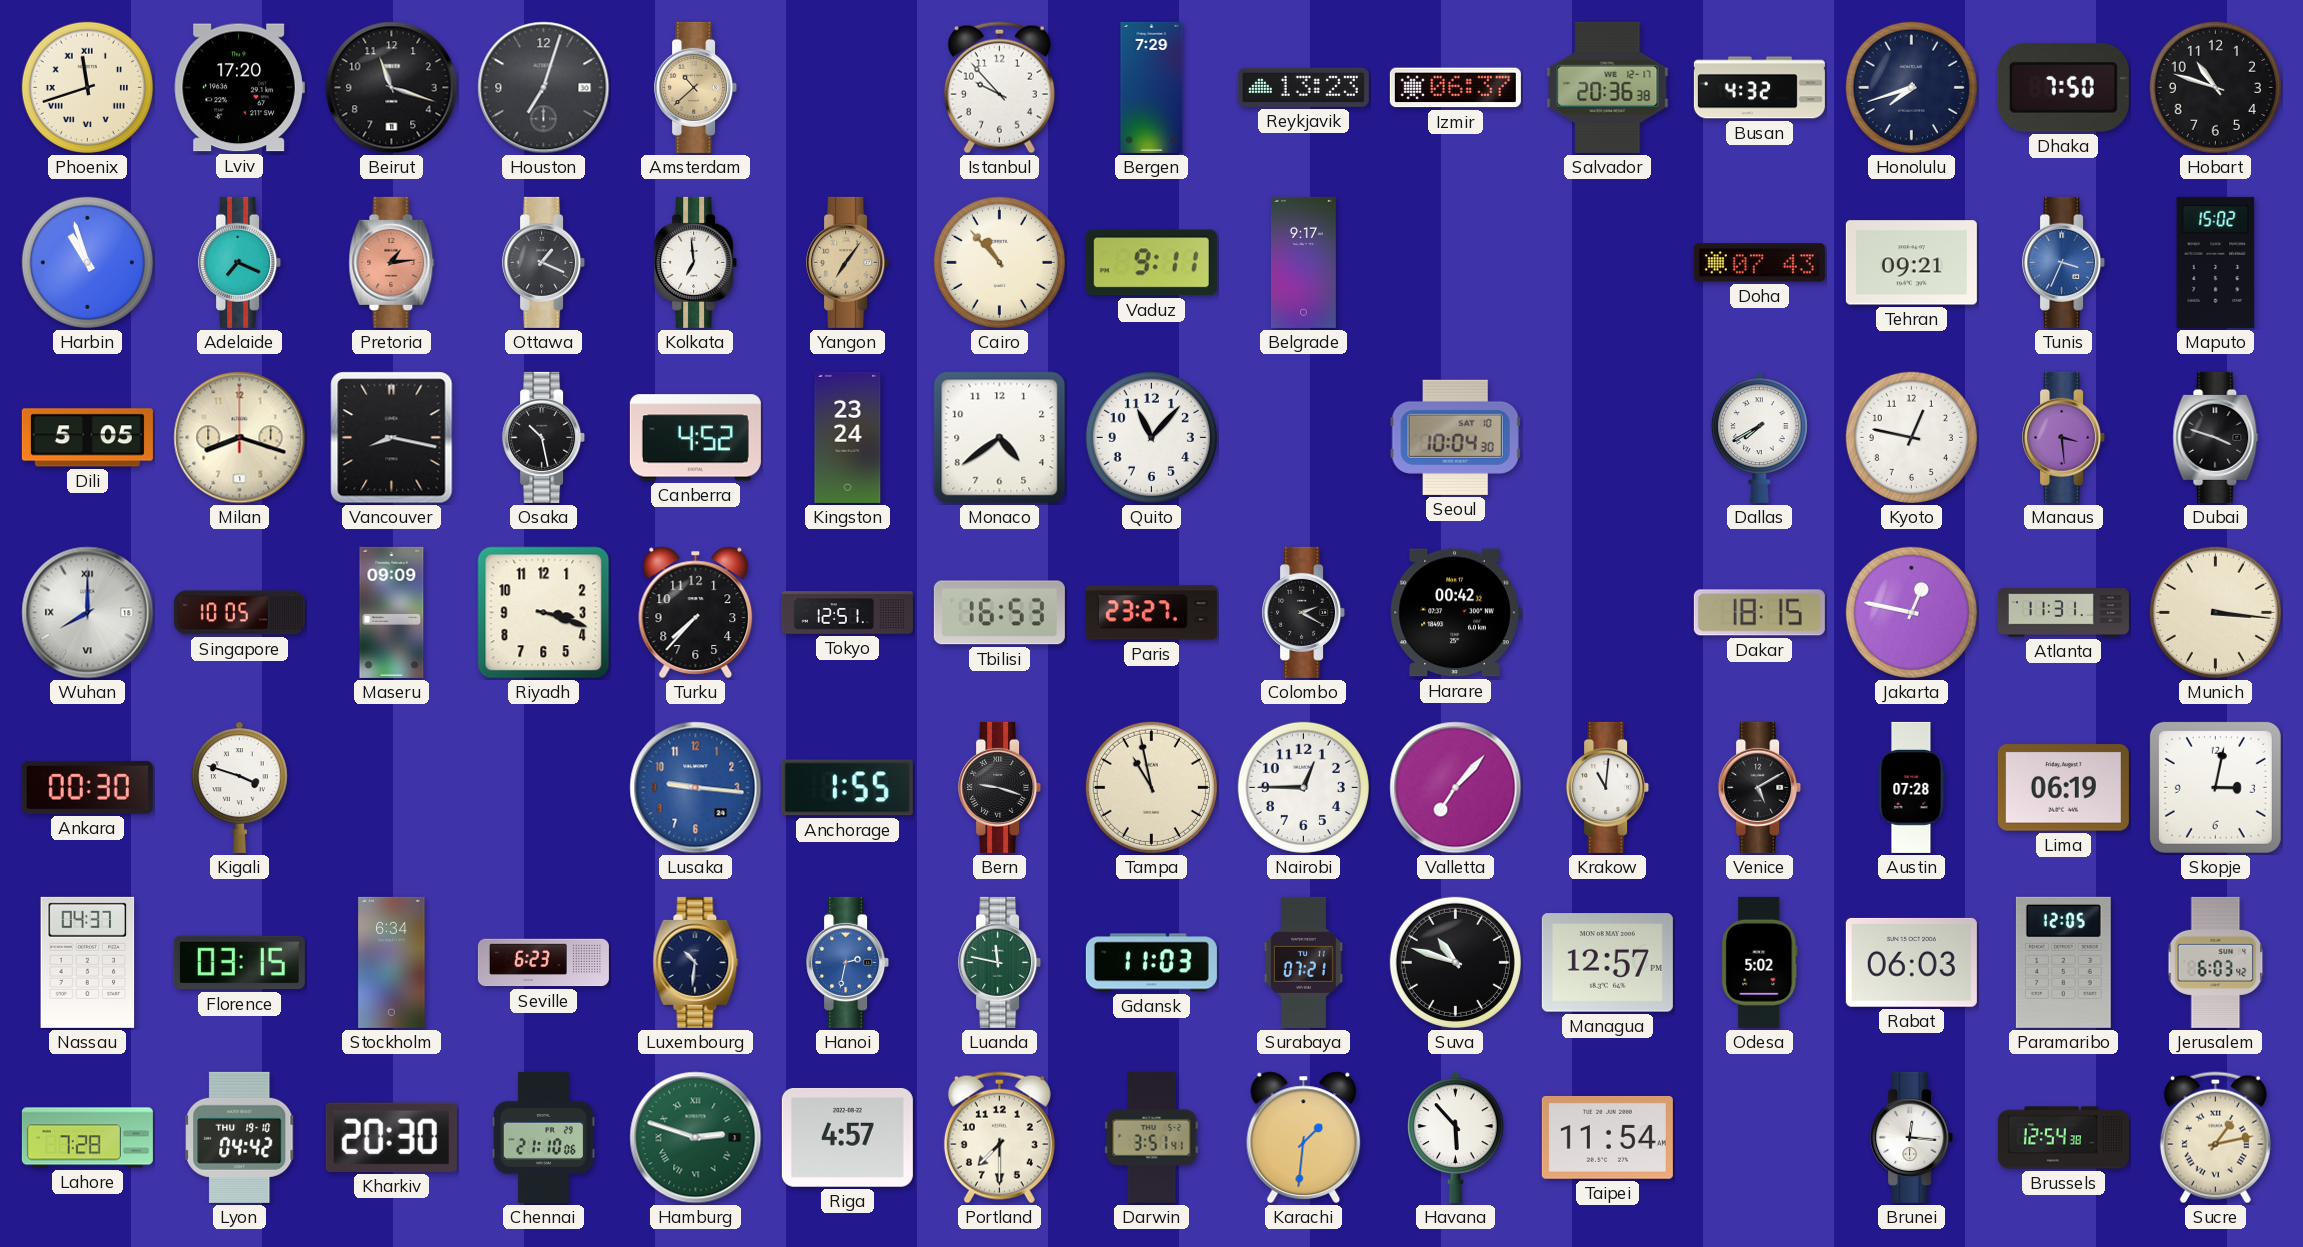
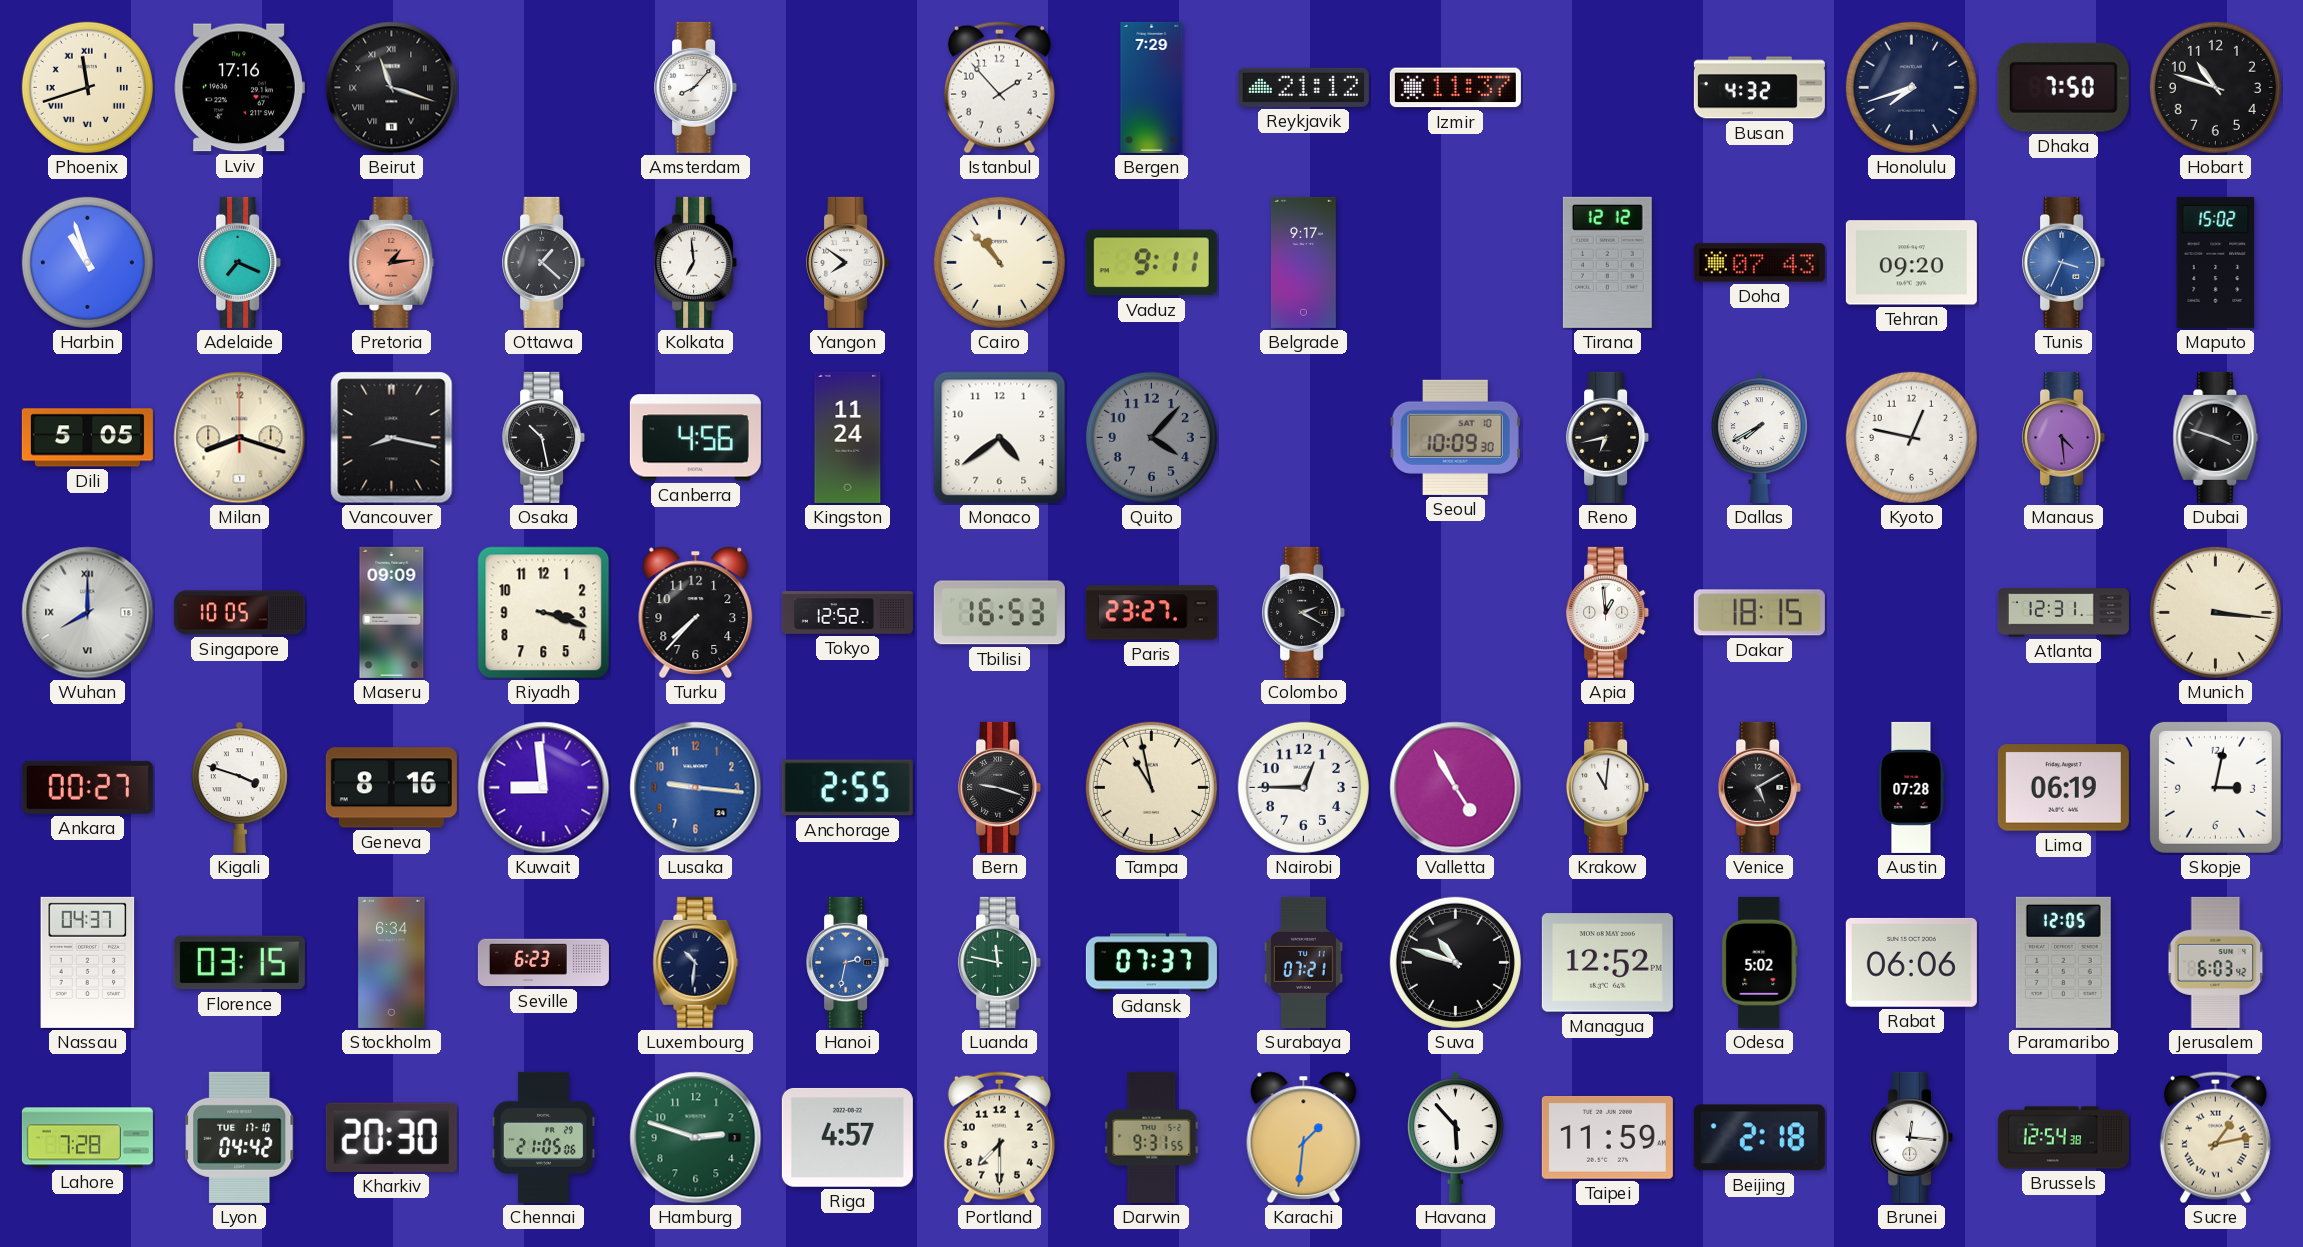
Lviv: 17:20 -> 17:16
Beirut numerals: Arabic -> Roman
Houston: 7:03 -> none
Amsterdam: 10:38 -> 8:07
Amsterdam dial: champagne -> white
Istanbul: 9:53 -> 1:53
Reykjavik: 13:23 -> 21:12
Izmir: 06:37 -> 11:37
Salvador: 20:36 -> none
Ottawa: 1:19 -> 1:22
Yangon: 7:06 -> 7:51
Yangon dial: champagne -> white
Tirana: none -> 12:12
Tehran: 09:21 -> 09:20
Canberra: 4:52 -> 4:56
Kingston: 23:24 -> 11:24
Quito: 11:07 -> 4:07
Quito dial: white -> grey
Seoul: 10:04 -> 10:09
Reno: none -> 6:43
Manaus: 3:29 -> 4:29
Tokyo: 12:51 -> 12:52
Harare: 00:42 -> none
Apia: none -> 12:59
Jakarta: 12:47 -> none
Atlanta: 11:31 -> 12:31
Ankara: 00:30 -> 00:27
Geneva: none -> 8:16
Kuwait: none -> 8:59
Anchorage: 1:55 -> 2:55
Valletta: 7:07 -> 4:55
Gdansk: 11:03 -> 07:37
Managua: 12:57 -> 12:52
Rabat: 06:03 -> 06:06
Lyon date: THU 19-10 -> TUE 17-10
Chennai: 21:10 -> 21:05
Hamburg numerals: Roman -> Arabic
Darwin: 3:51 -> 9:31
Taipei: 11:54 -> 11:59
Beijing: none -> 2:18
